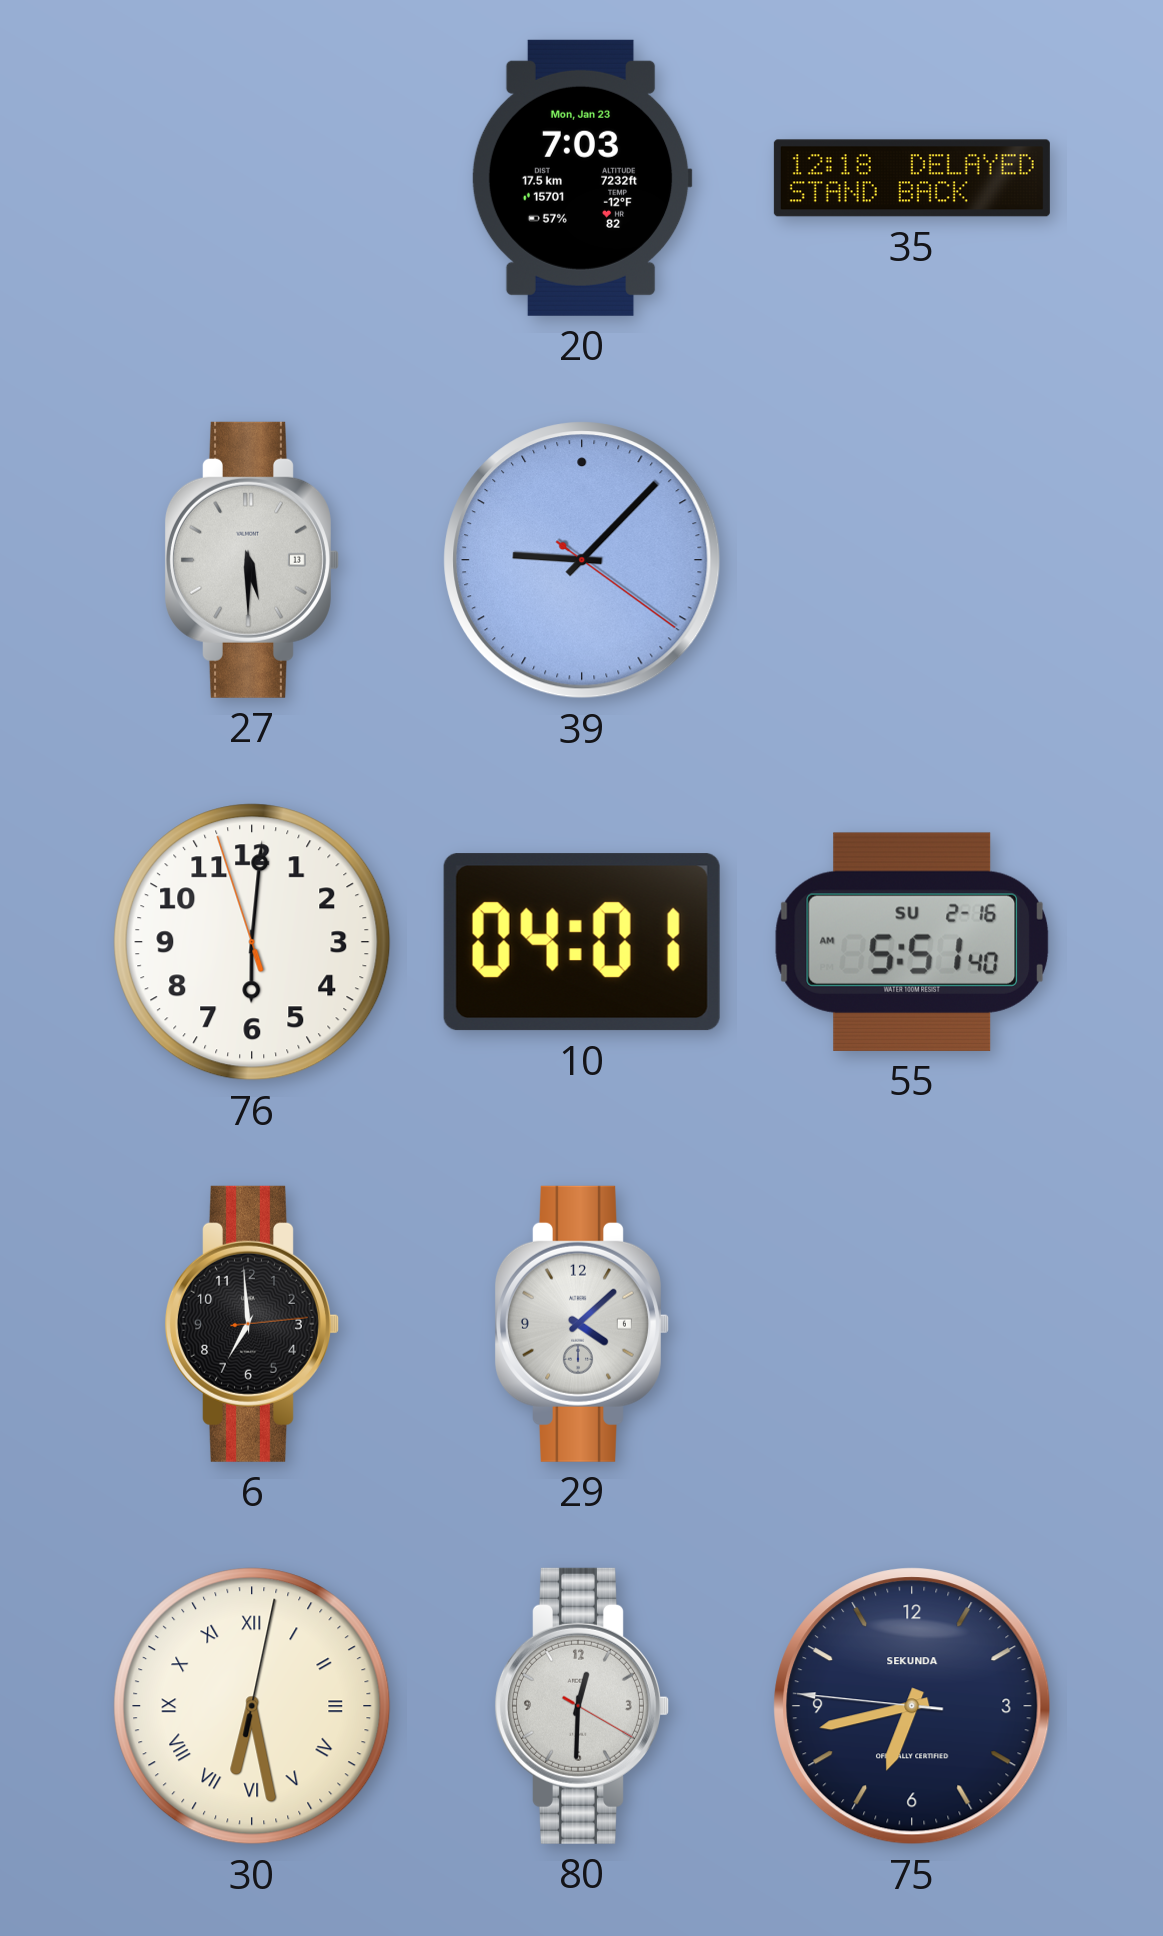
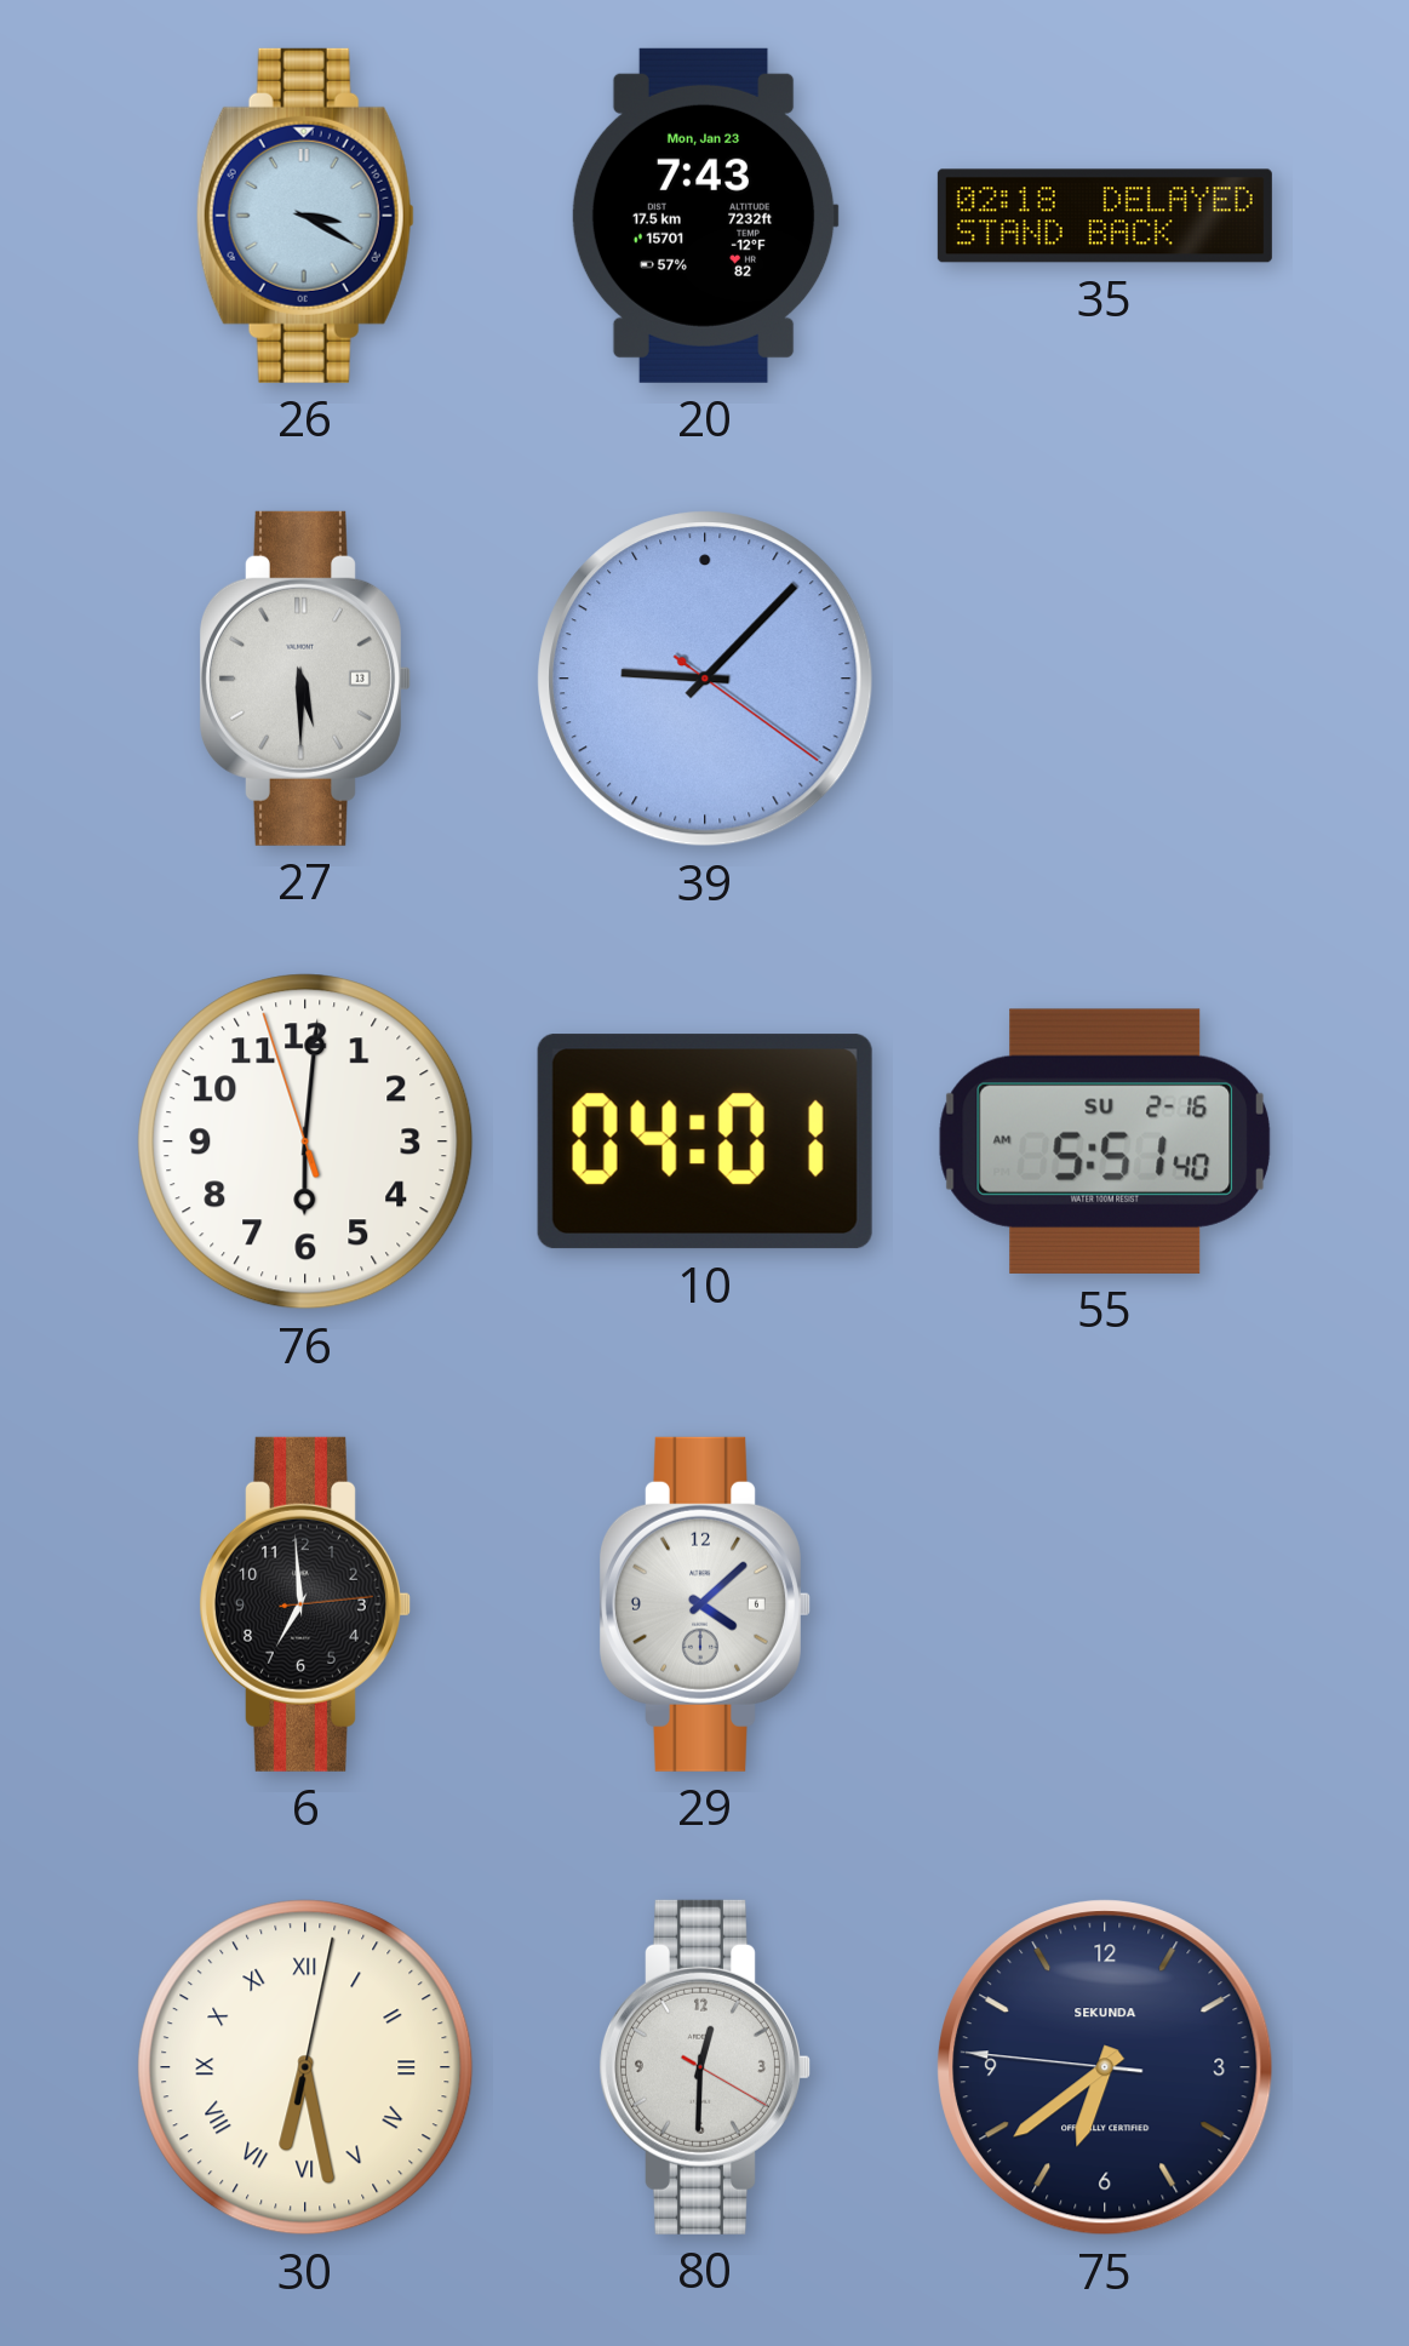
26: none -> 3:20
20: 7:03 -> 7:43
35: 12:18 -> 02:18
75: 6:42 -> 6:38
